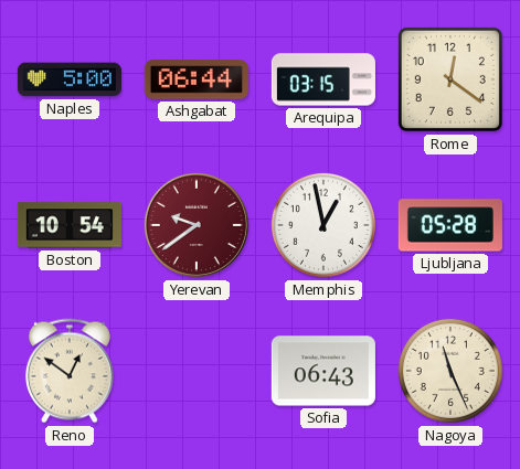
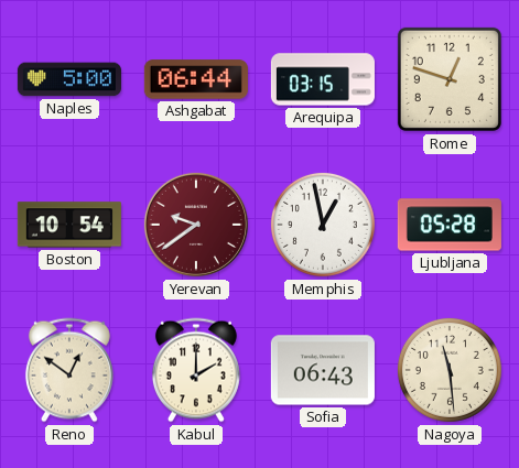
Rome: 12:21 -> 12:48
Kabul: none -> 2:00
Nagoya: 11:26 -> 11:29
